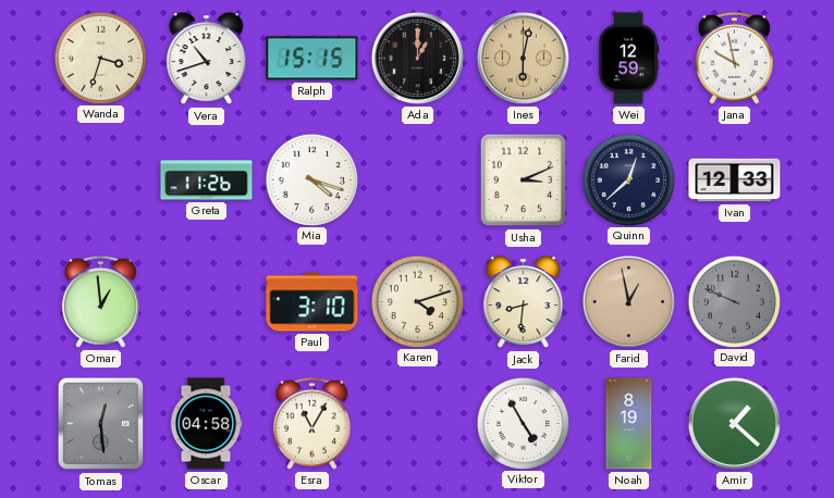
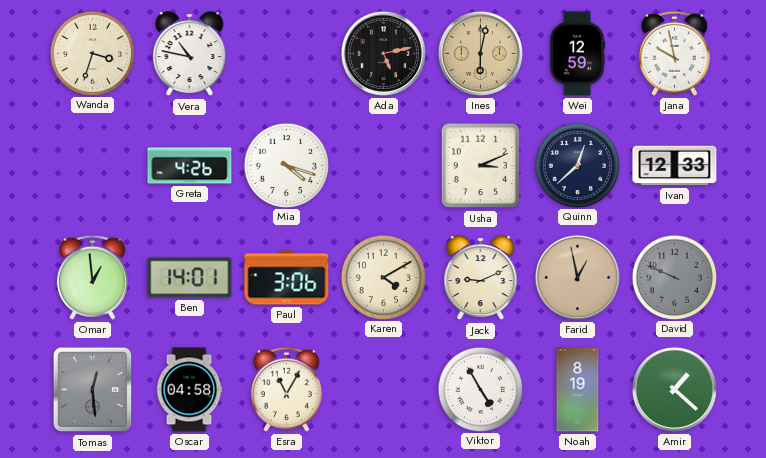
Vera: 10:42 -> 10:47
Ralph: 15:15 -> none
Ada: 1:00 -> 5:13
Greta: 11:26 -> 4:26
Ben: none -> 14:01
Paul: 3:10 -> 3:06
Karen: 4:12 -> 4:10
Jack: 8:31 -> 9:11
